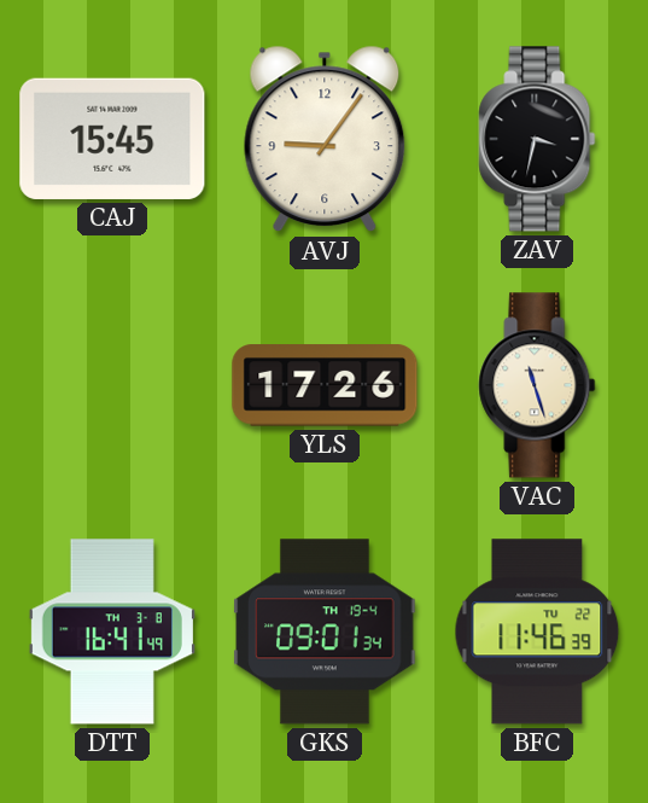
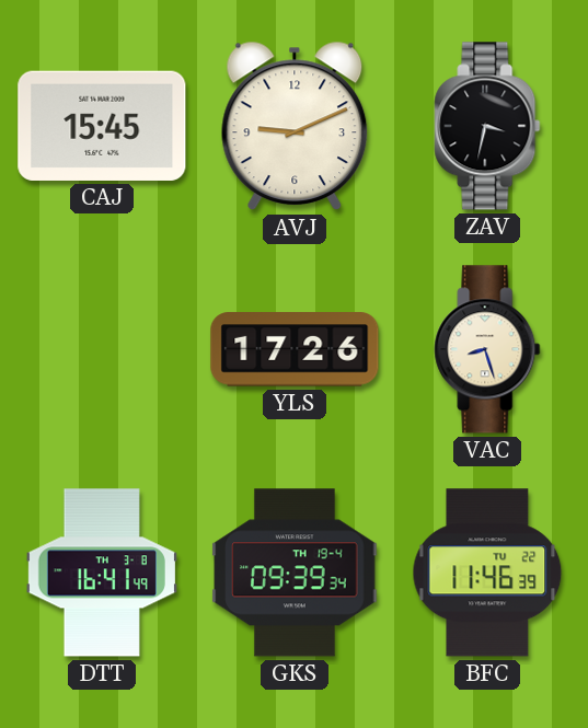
AVJ: 9:06 -> 9:11
VAC: 11:27 -> 8:27
GKS: 09:01 -> 09:39
